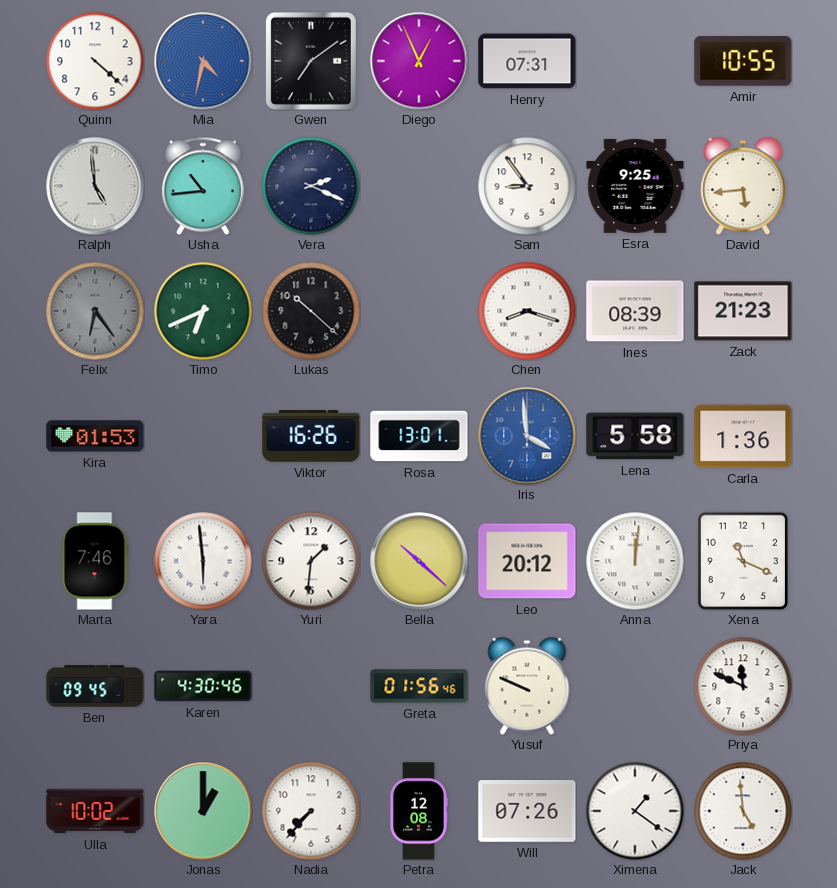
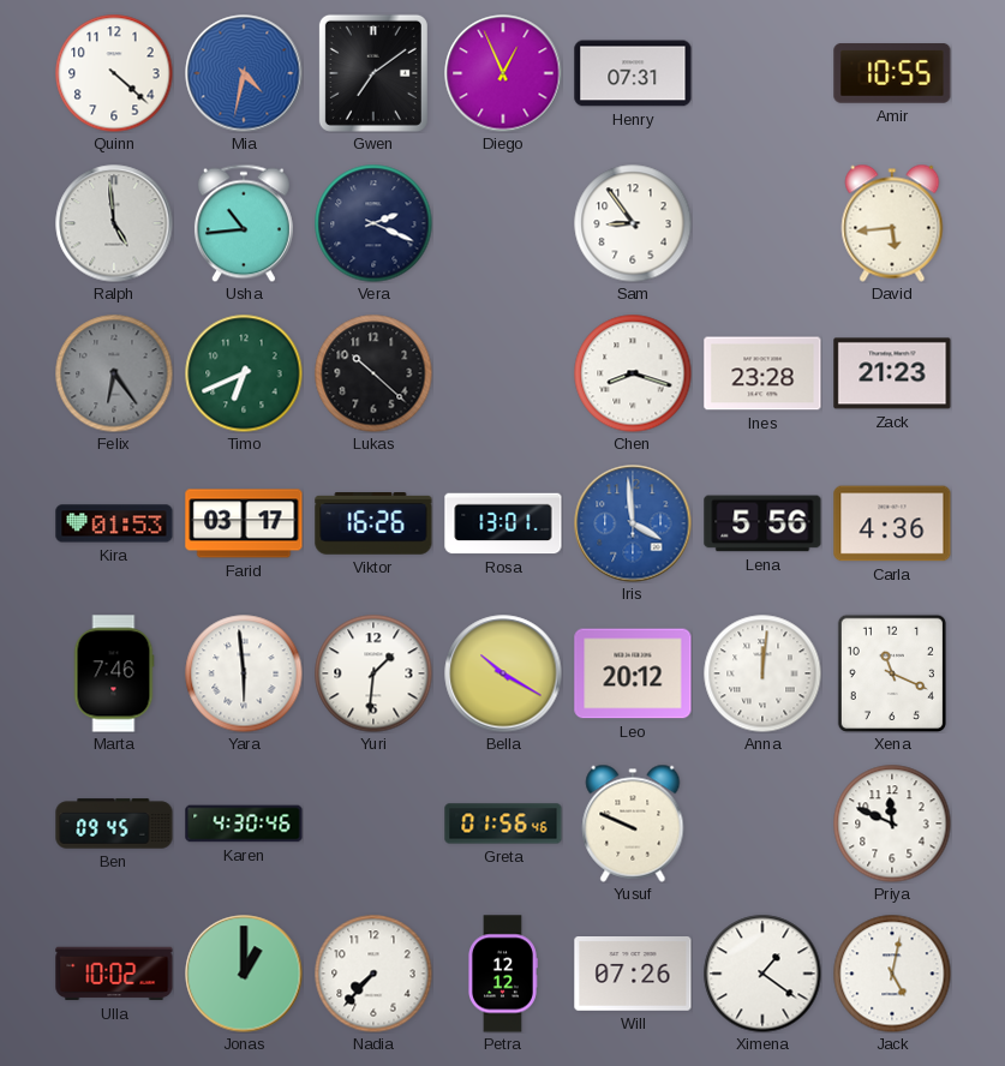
Esra: 9:25 -> none
Ines: 08:39 -> 23:28
Farid: none -> 03:17
Lena: 5:58 -> 5:56
Carla: 1:36 -> 4:36
Bella: 10:22 -> 10:20
Petra: 12:08 -> 12:12
Jack: 4:59 -> 5:02
